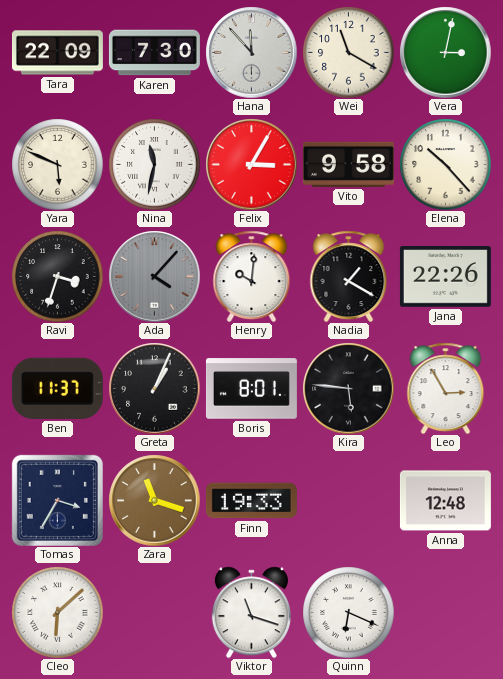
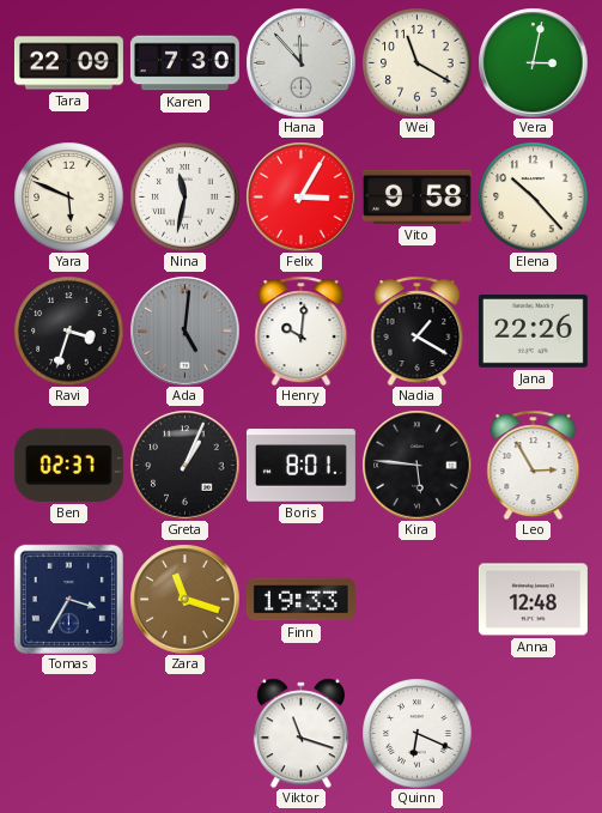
Ada: 4:07 -> 5:01
Ben: 11:37 -> 02:37
Cleo: 6:08 -> none
